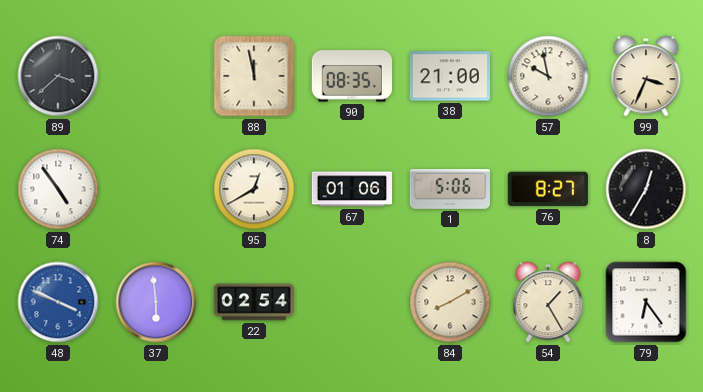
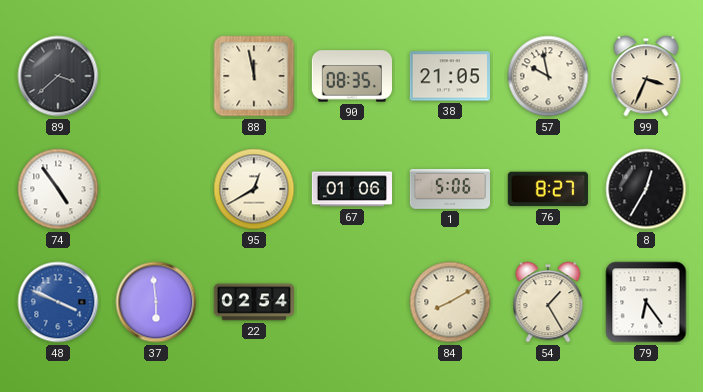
38: 21:00 -> 21:05
